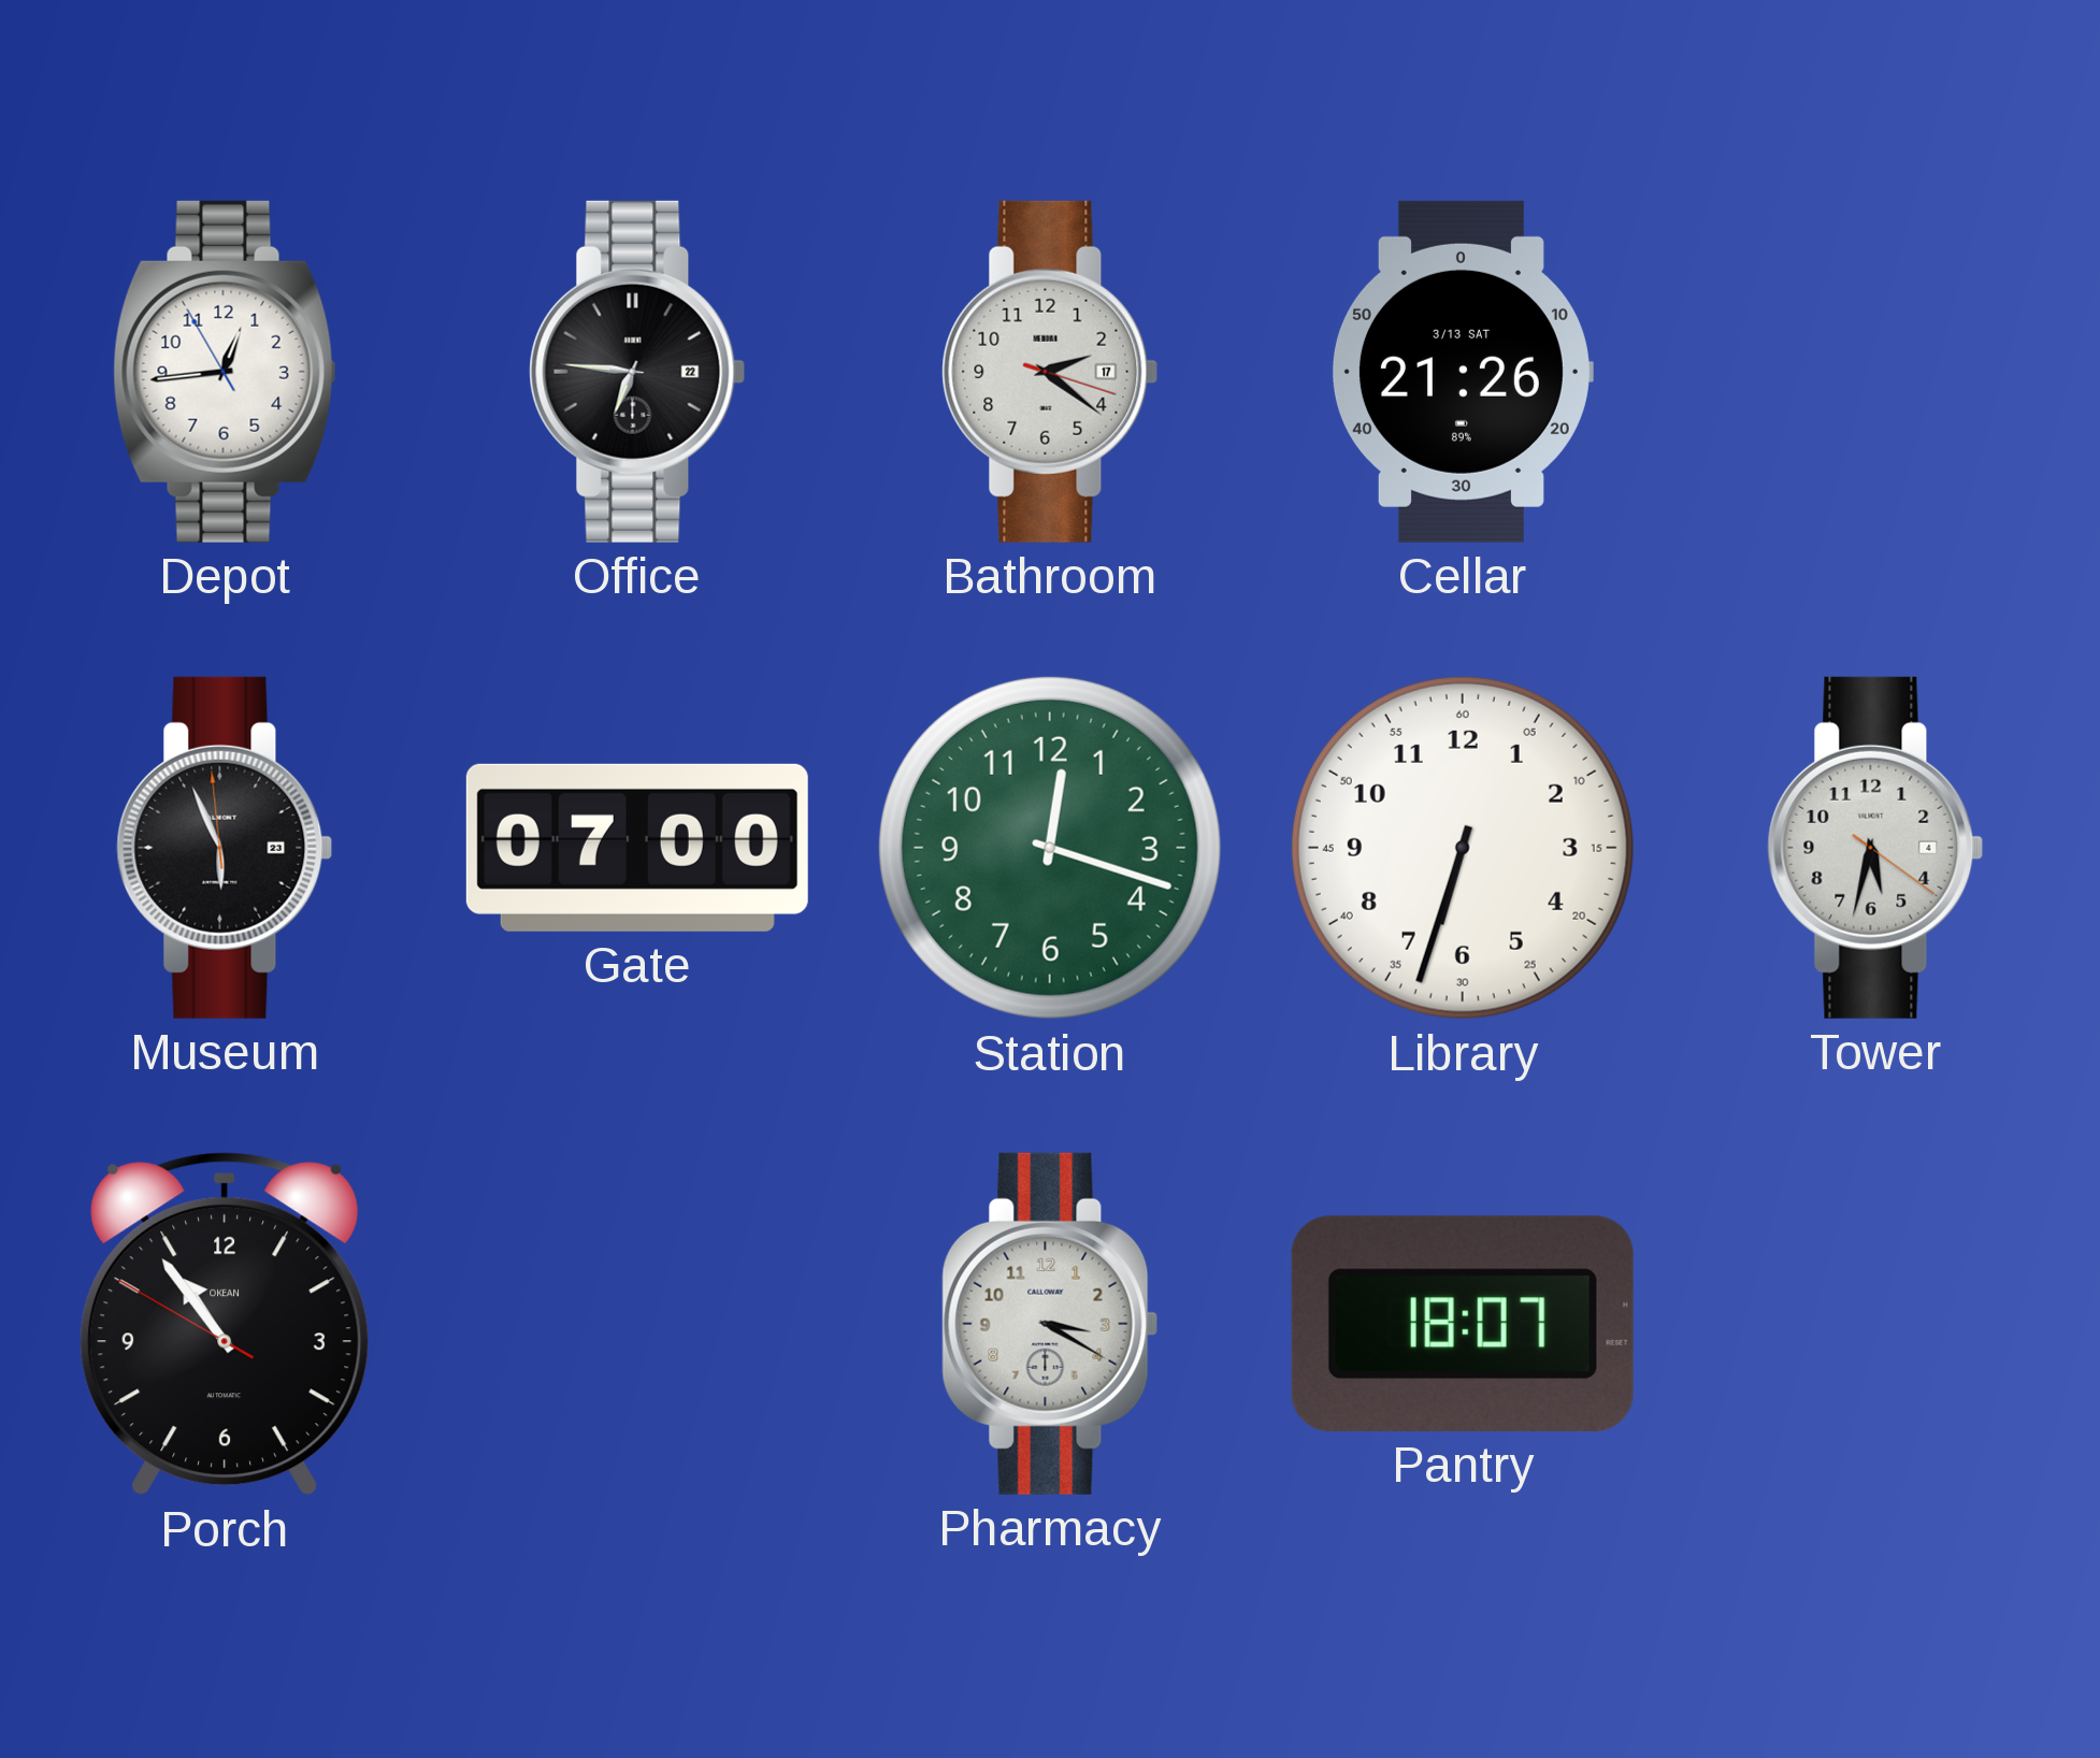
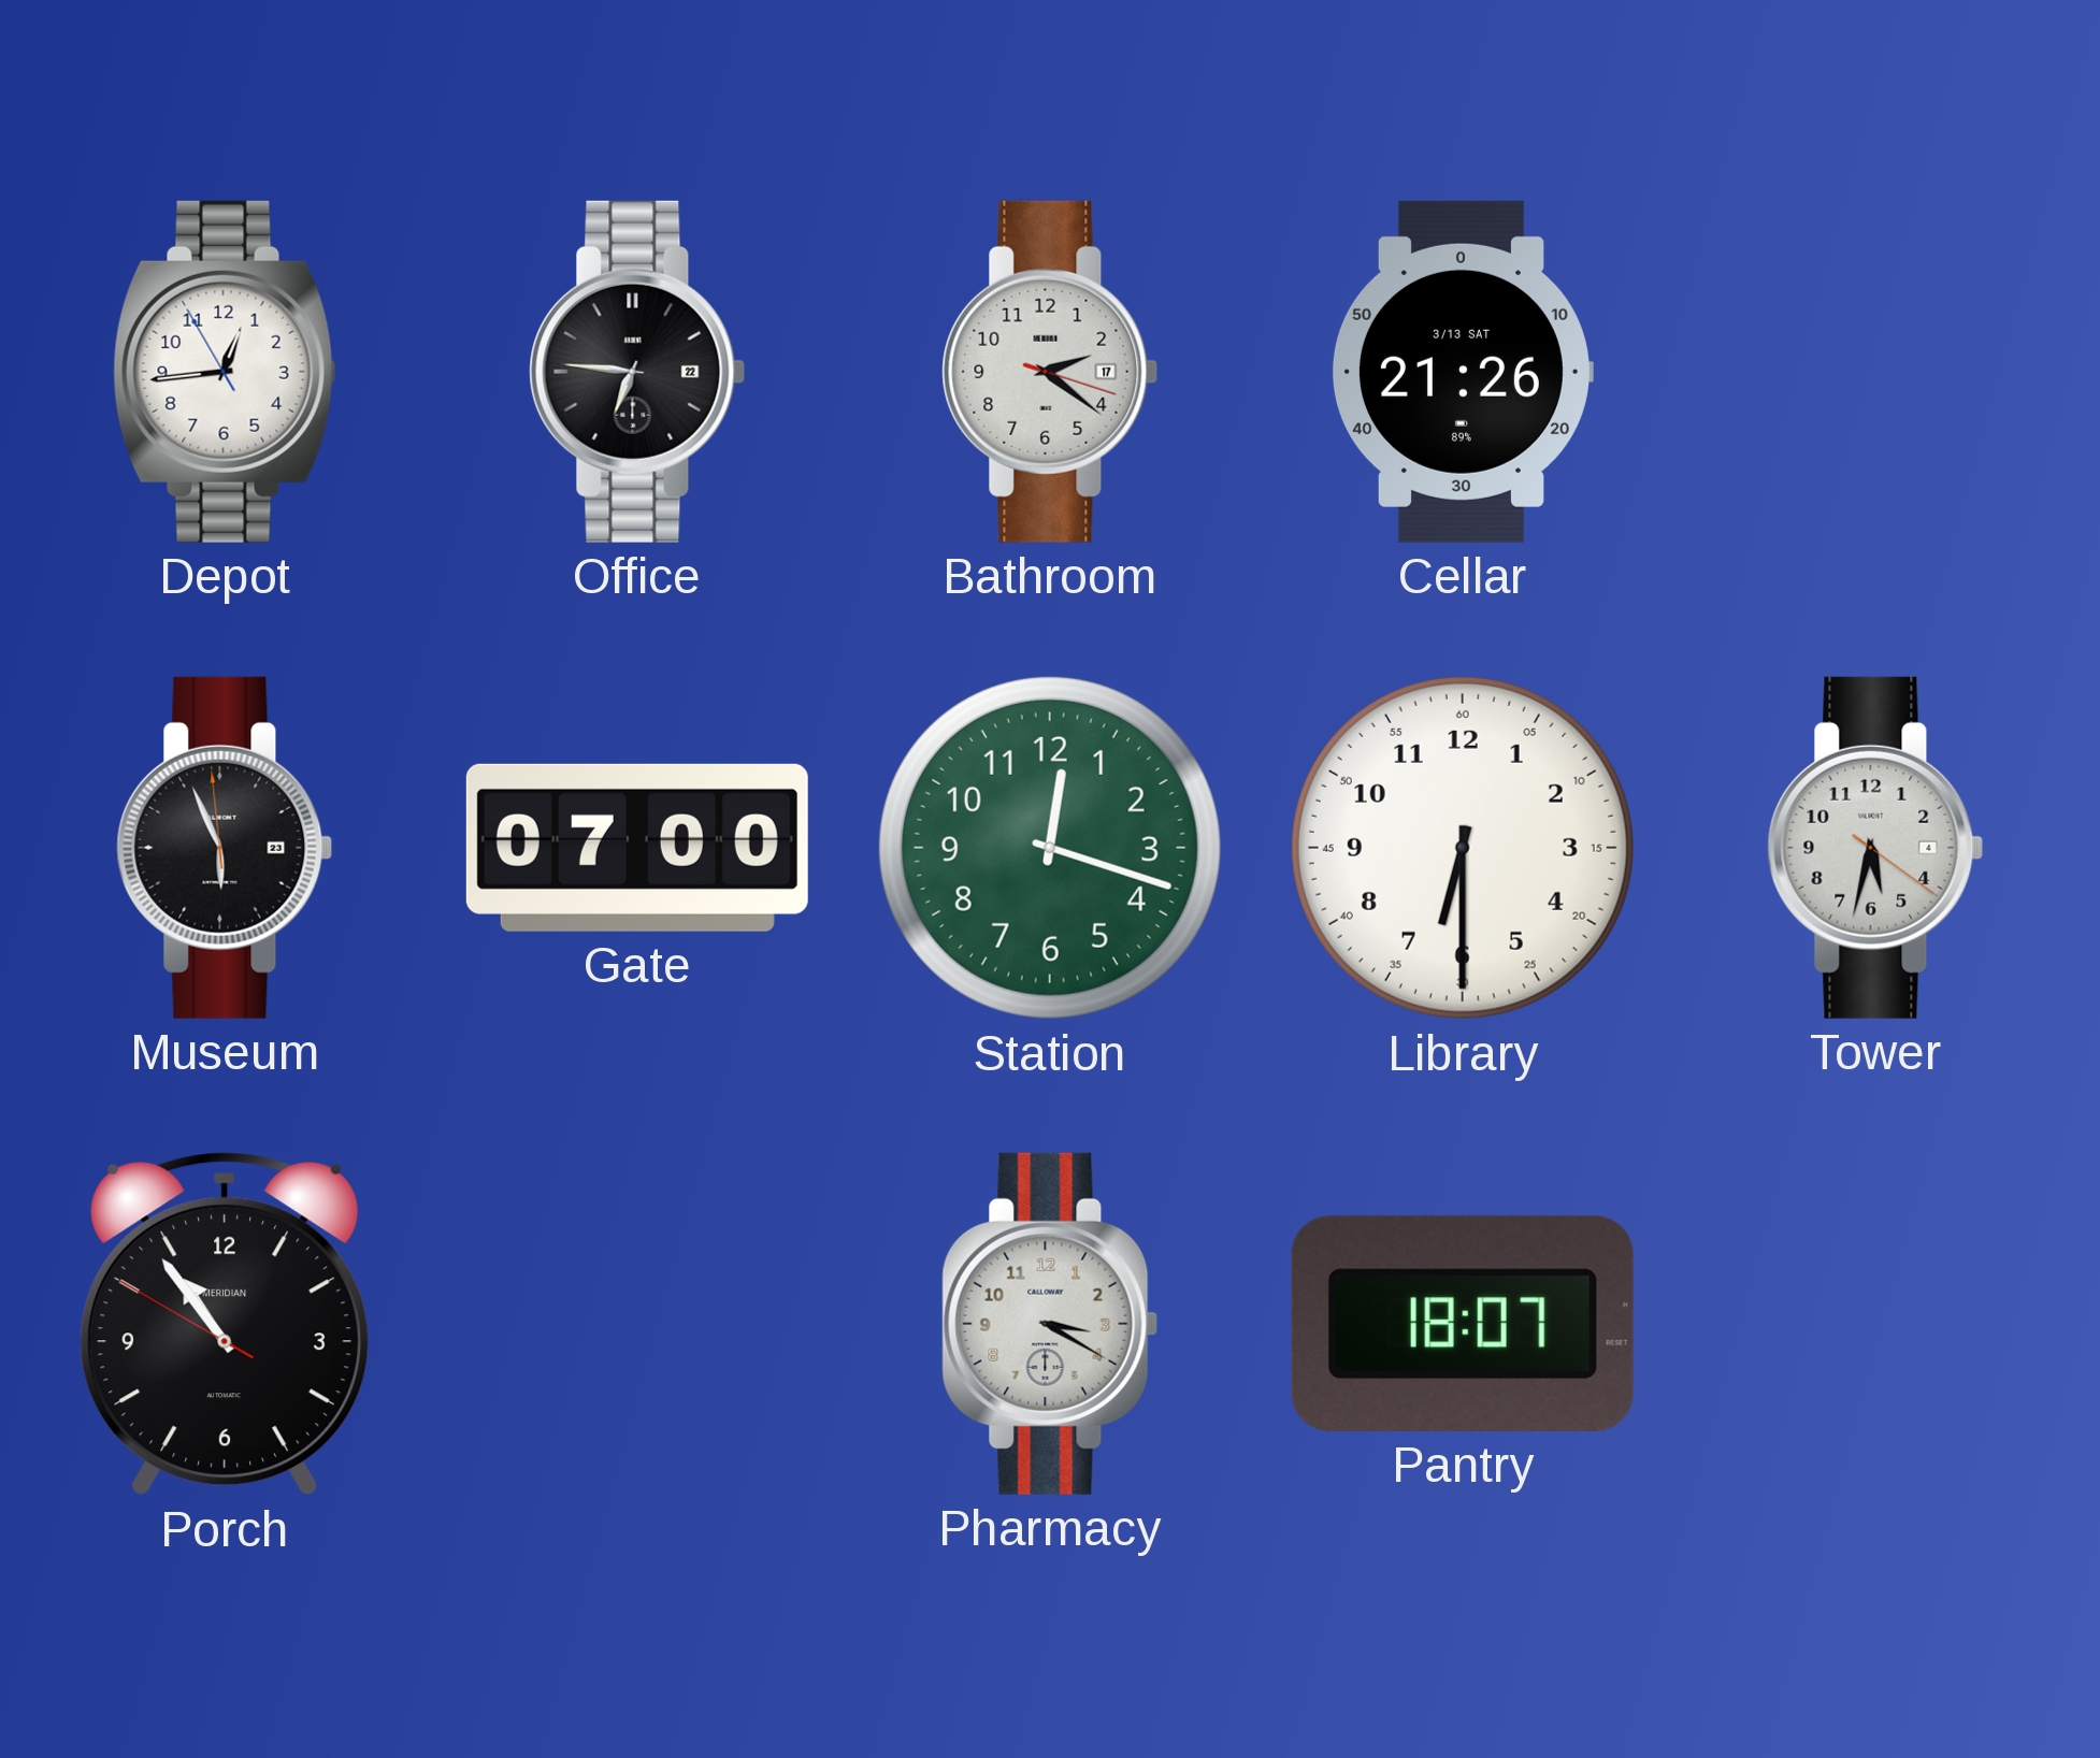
Library: 6:33 -> 6:30
Porch brand: OKEAN -> MERIDIAN
